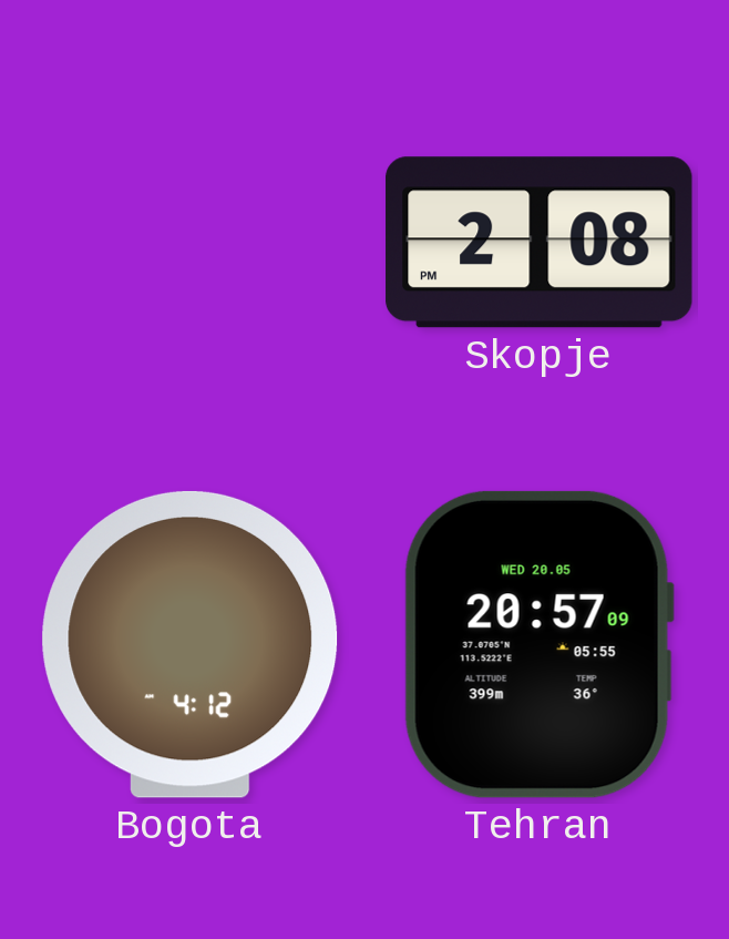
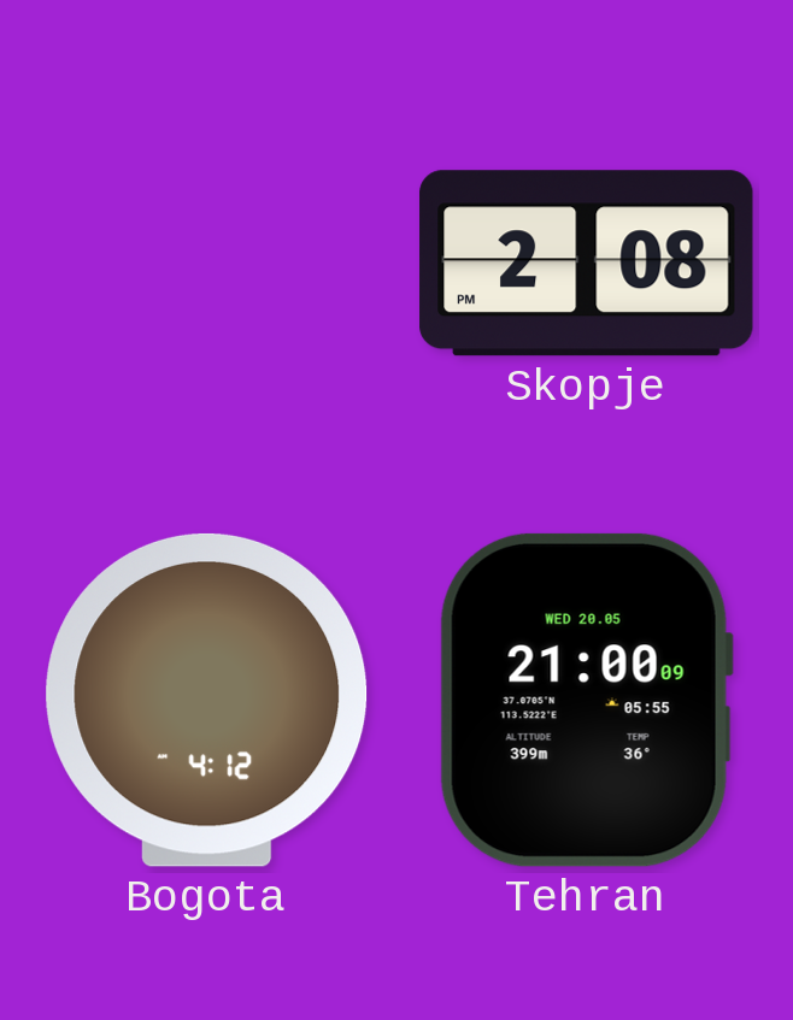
Tehran: 20:57 -> 21:00
